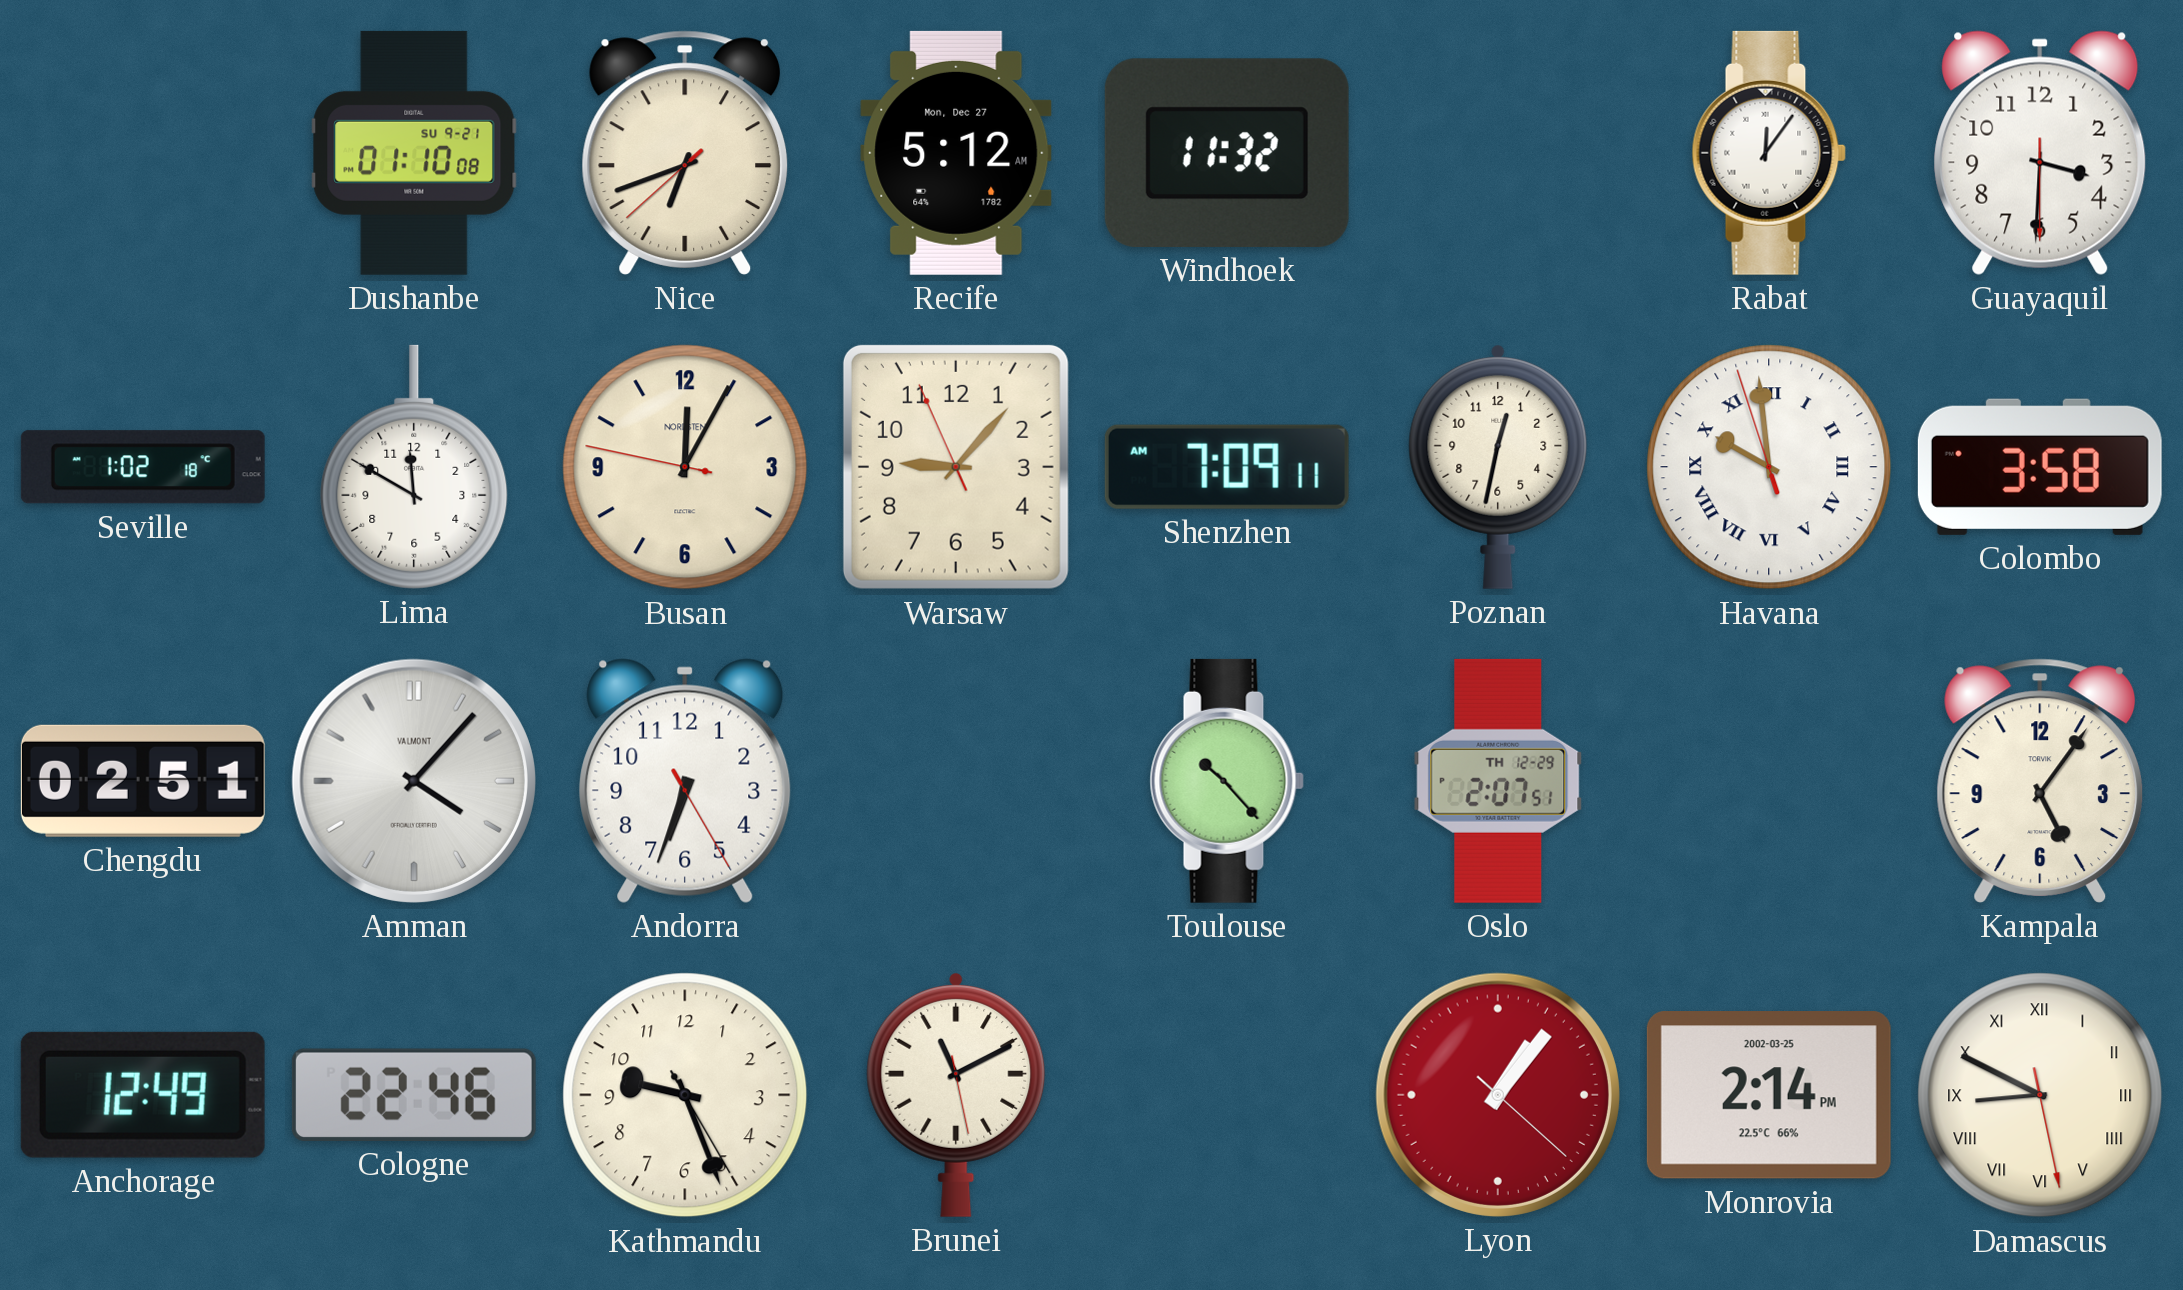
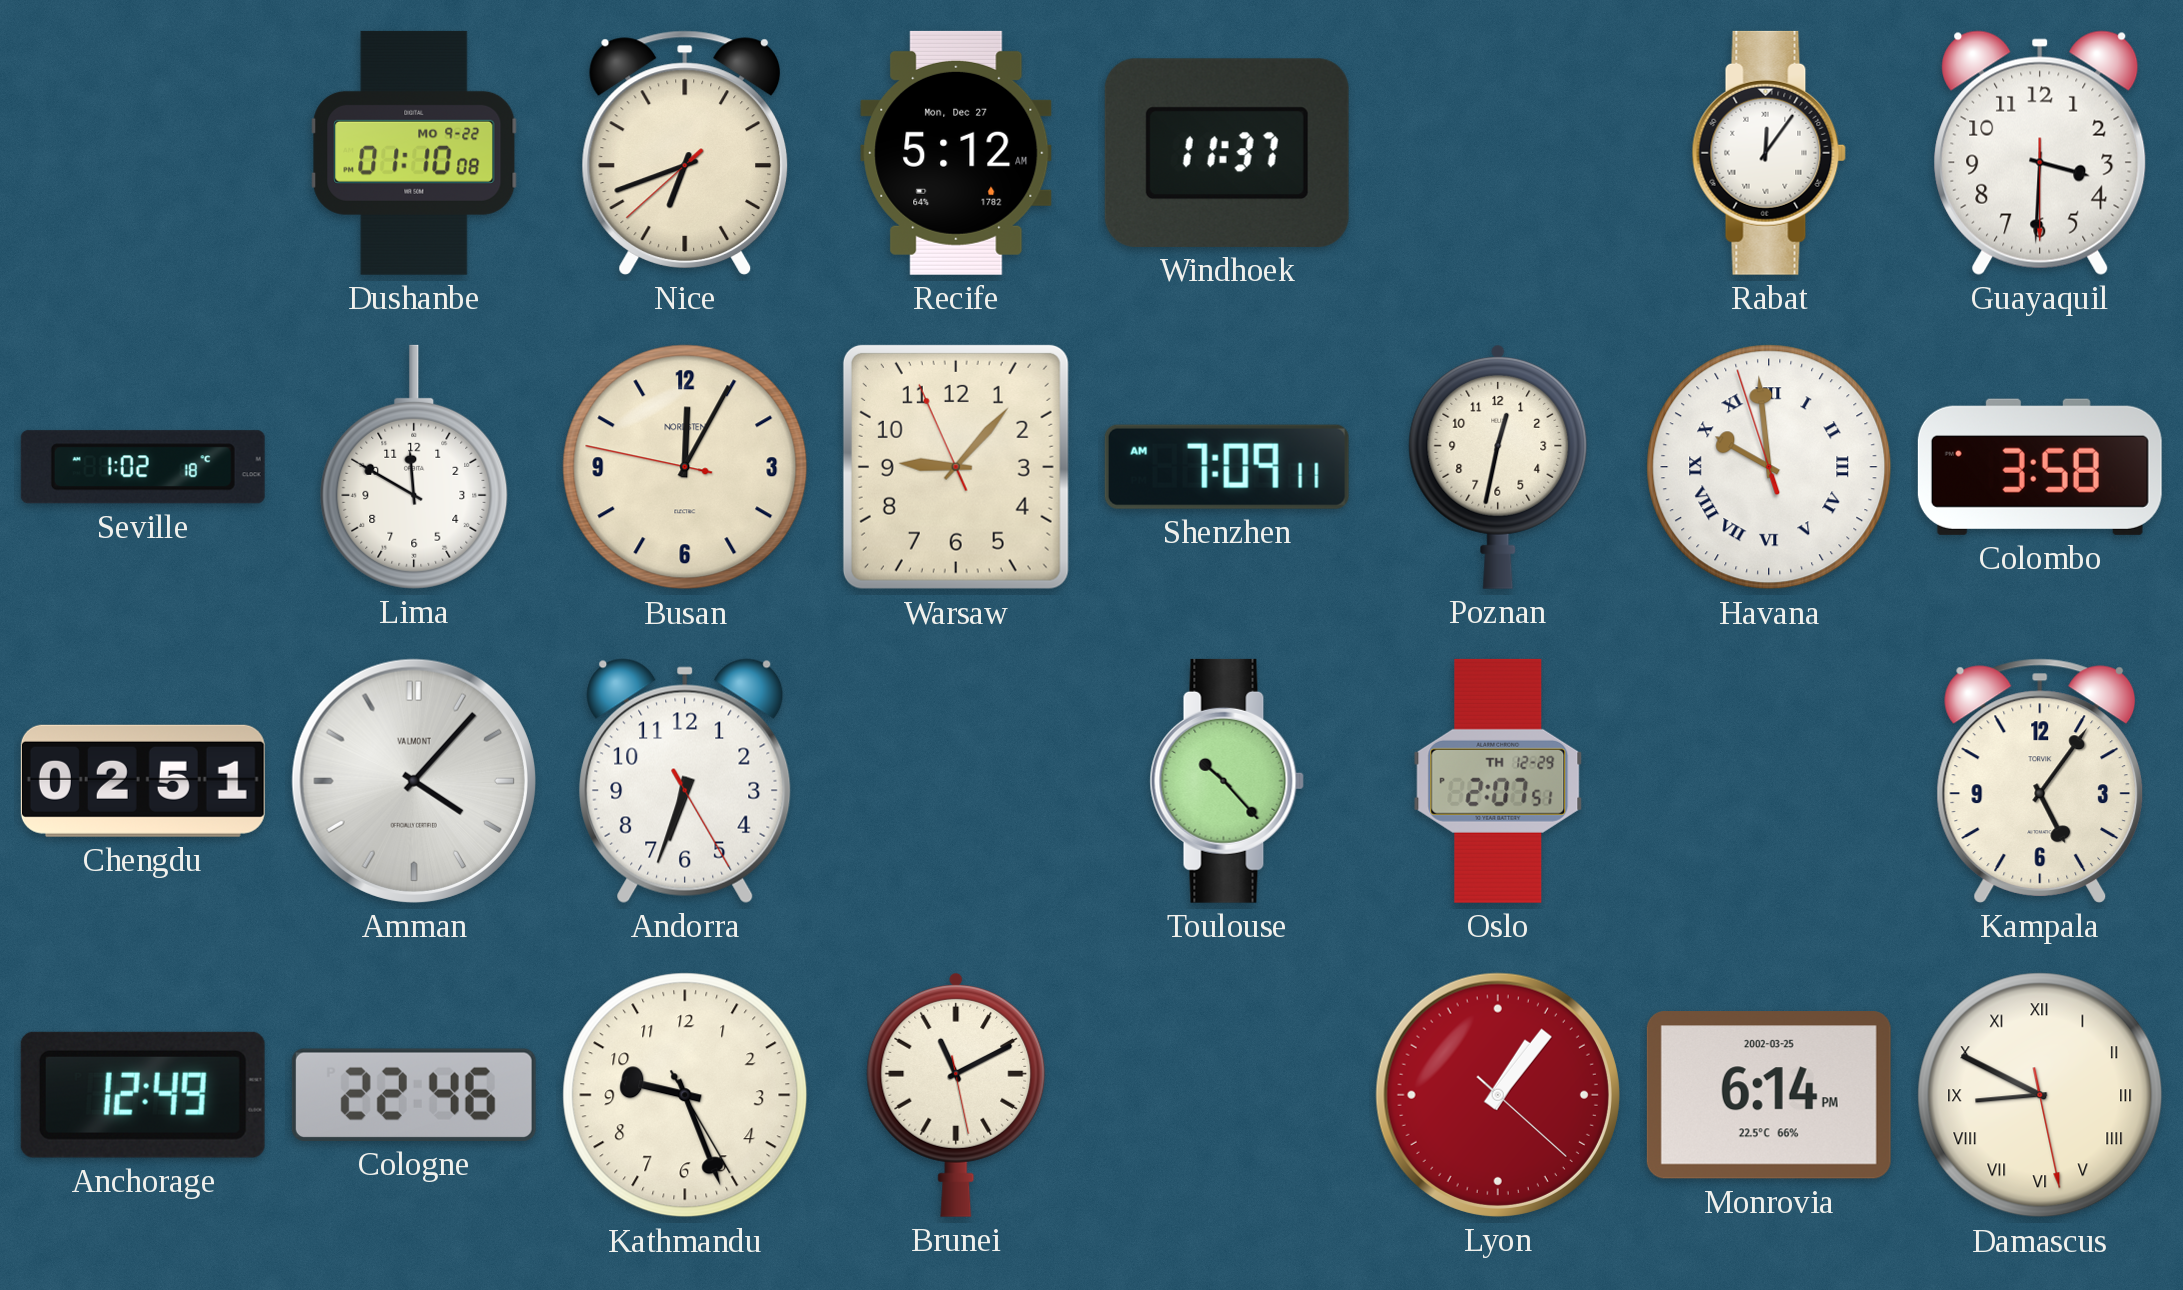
Dushanbe date: SU 9-21 -> MO 9-22
Windhoek: 11:32 -> 11:37
Monrovia: 2:14 -> 6:14
